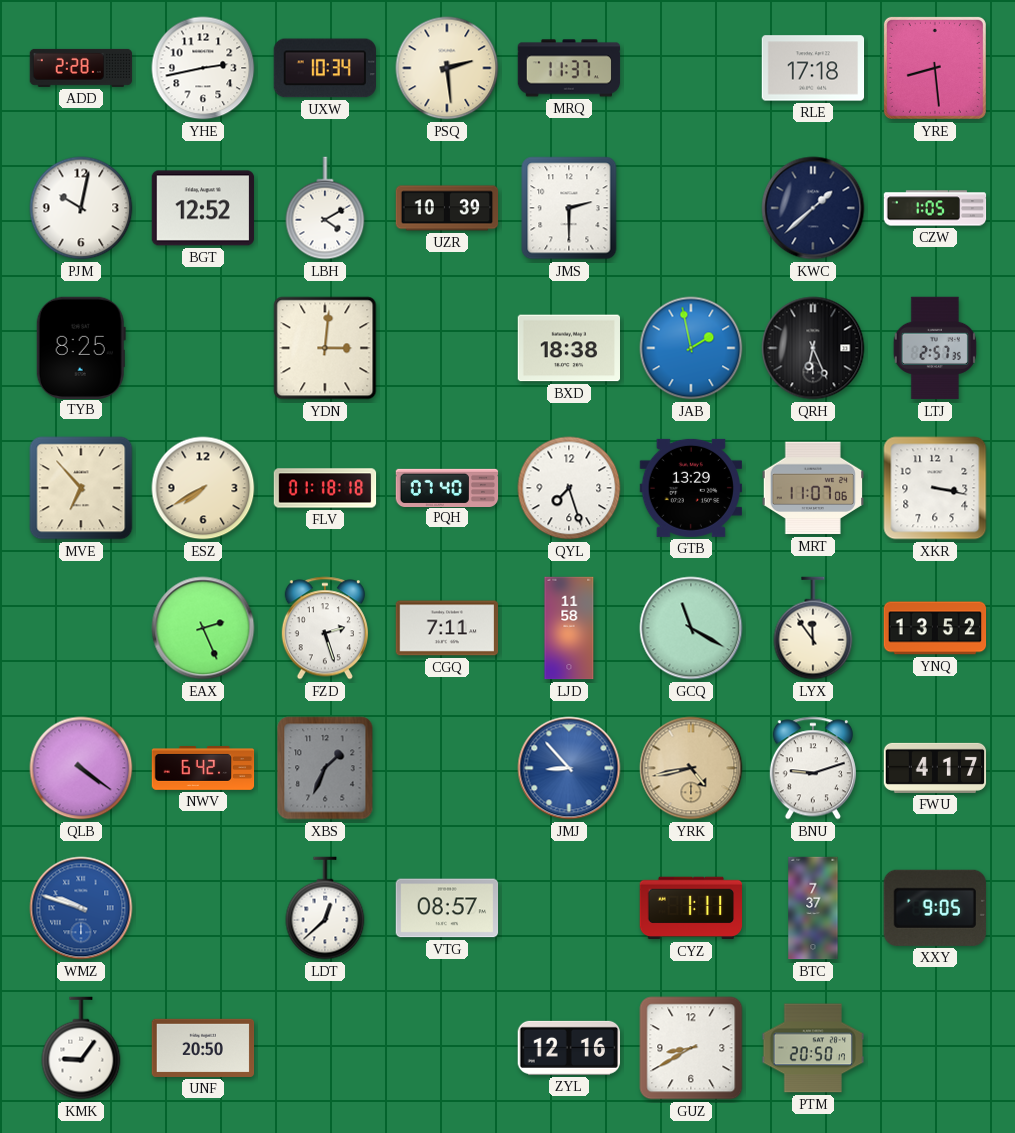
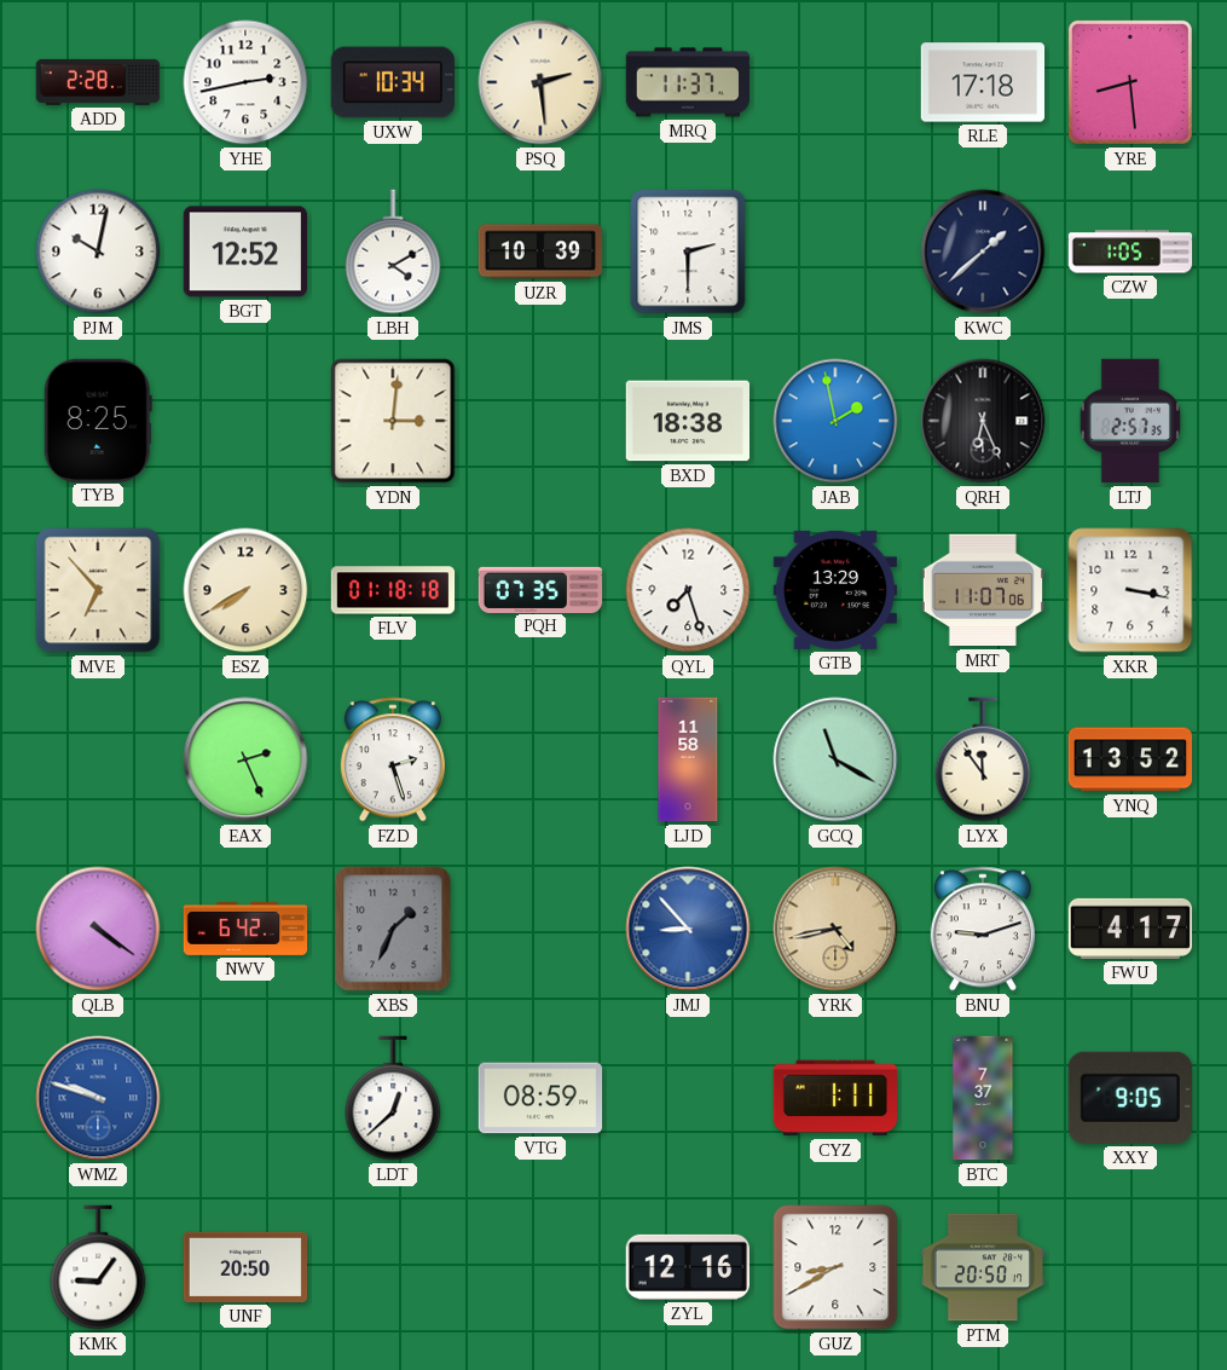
PQH: 07:40 -> 07:35
CGQ: 7:11 -> none
VTG: 08:57 -> 08:59
